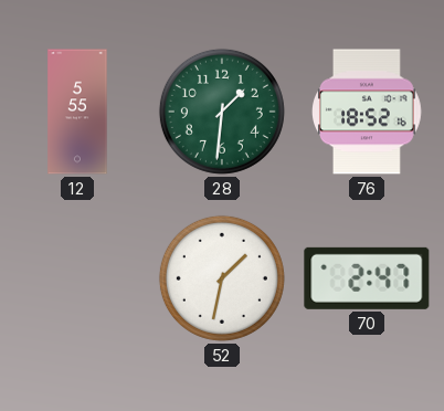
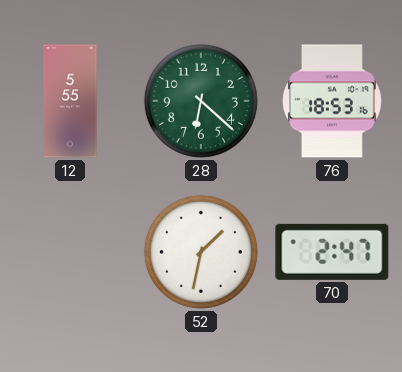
28: 1:31 -> 6:22
76: 18:52 -> 18:53
